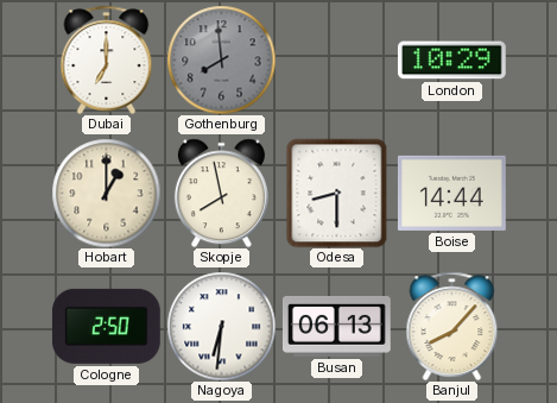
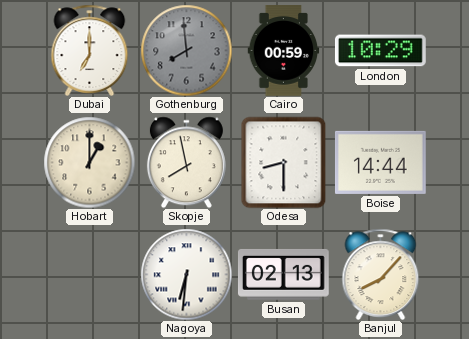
Cairo: none -> 00:59
Cologne: 2:50 -> none
Busan: 06:13 -> 02:13
